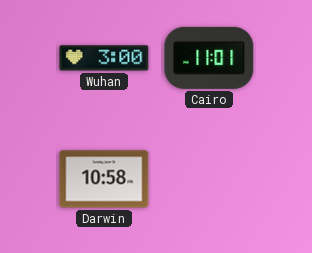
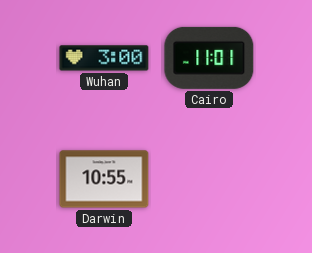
Darwin: 10:58 -> 10:55
